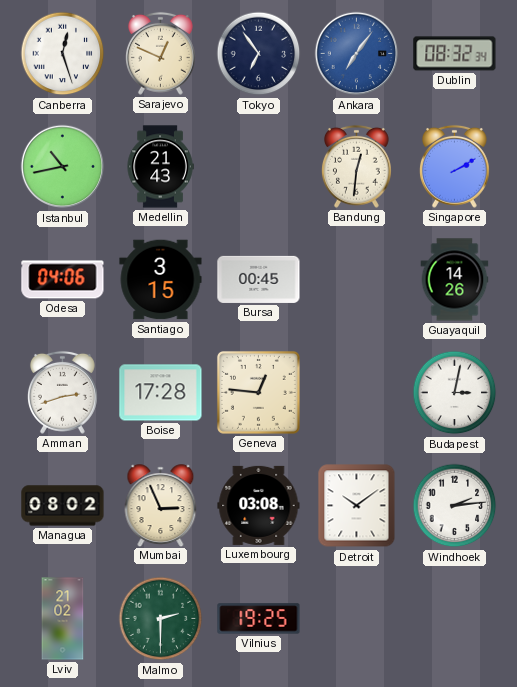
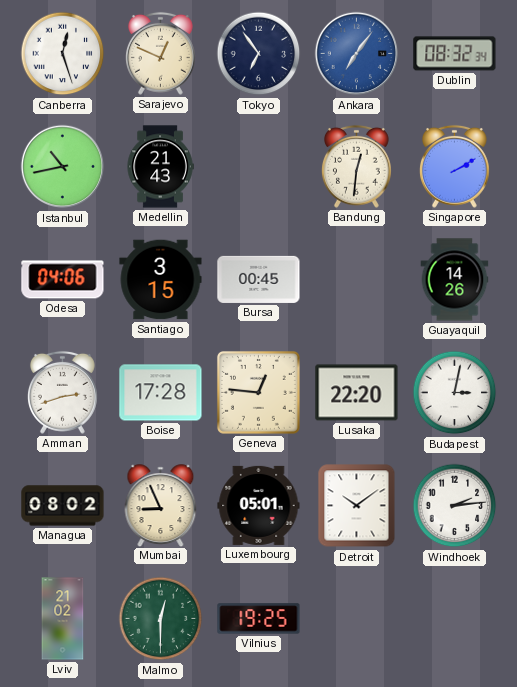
Lusaka: none -> 22:20
Mumbai: 2:56 -> 8:56
Luxembourg: 03:08 -> 05:01
Malmo: 2:30 -> 12:30
